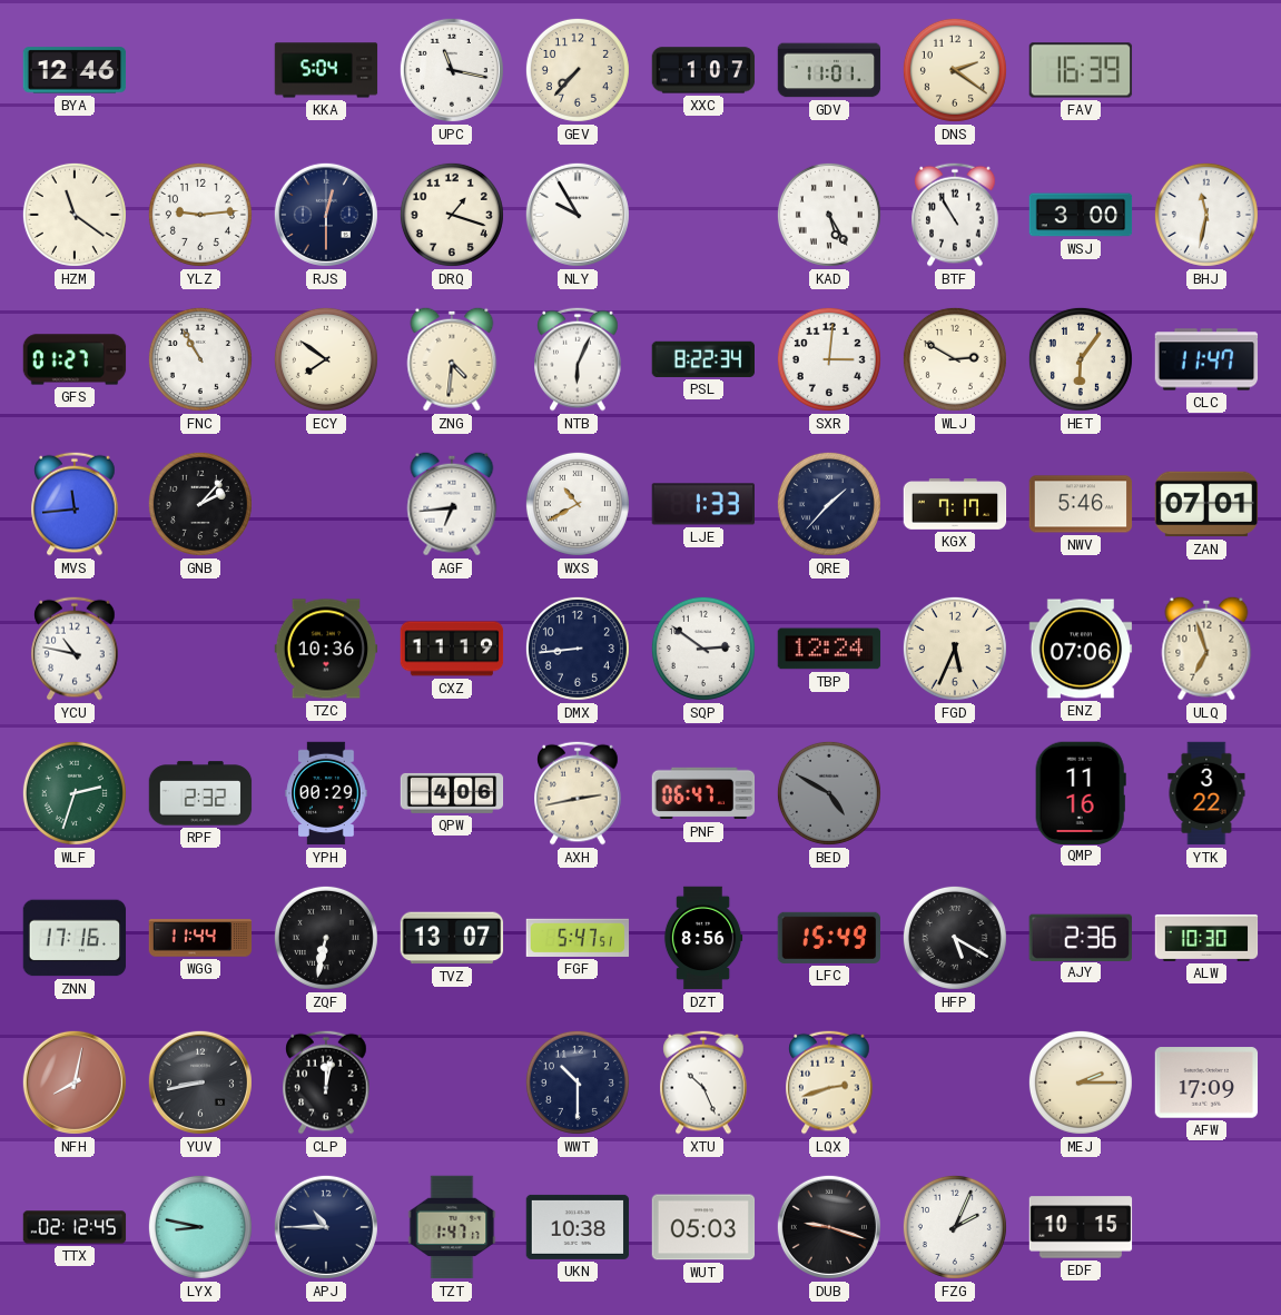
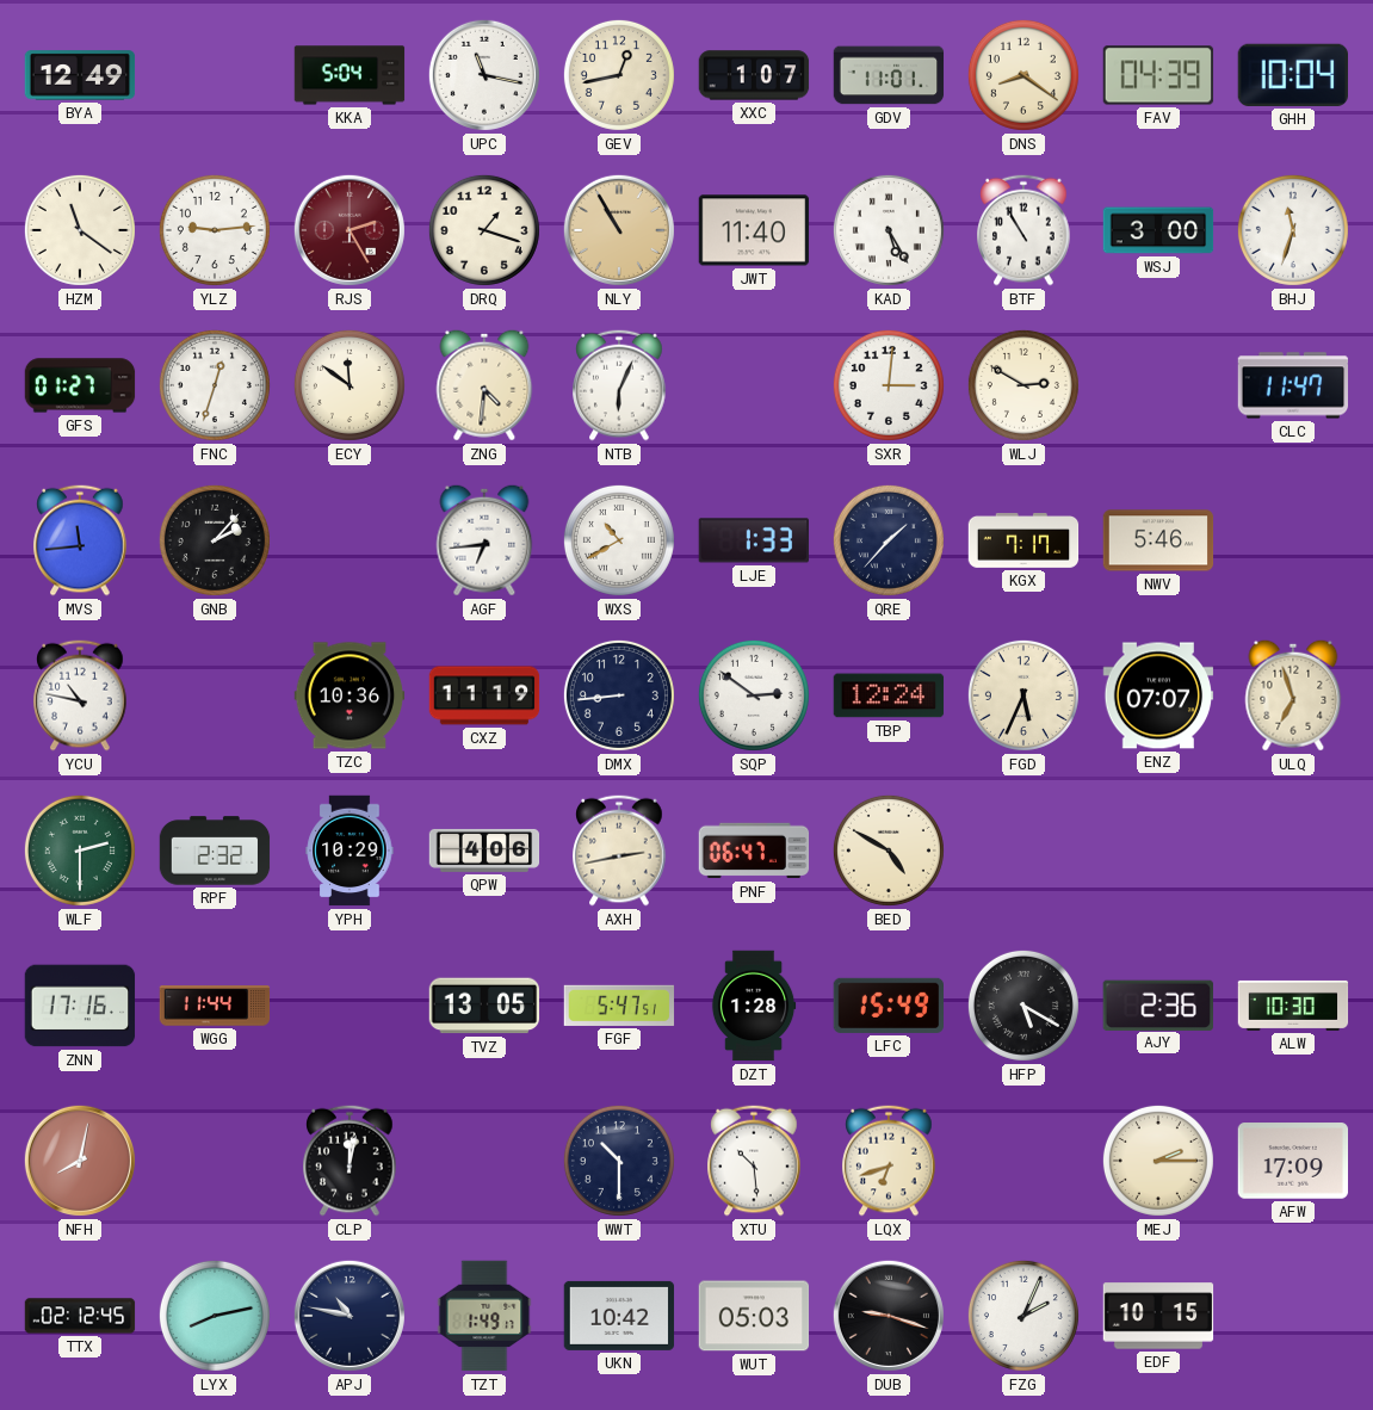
BYA: 12:46 -> 12:49
GEV: 7:37 -> 12:43
DNS: 2:21 -> 8:21
FAV: 16:39 -> 04:39
GHH: none -> 10:04
RJS: 12:30 -> 2:25
RJS dial: navy -> burgundy
NLY: 9:55 -> 10:55
NLY dial: white -> champagne
JWT: none -> 11:40
BHJ: 11:32 -> 11:33
FNC: 10:55 -> 12:33
ECY: 7:51 -> 11:51
PSL: 8:22 -> none
HET: 6:06 -> none
ZAN: 07:01 -> none
ENZ: 07:06 -> 07:07
WLF: 2:33 -> 2:30
YPH: 00:29 -> 10:29
BED dial: grey -> cream
QMP: 11:16 -> none
YTK: 3:22 -> none
ZQF: 6:32 -> none
TVZ: 13:07 -> 13:05
DZT: 8:56 -> 1:28
YUV: 8:43 -> none
XTU: 10:26 -> 10:29
LQX: 2:42 -> 6:42
LYX: 8:47 -> 8:13
APJ: 10:45 -> 10:47
TZT: 1:47 -> 1:49
UKN: 10:38 -> 10:42
